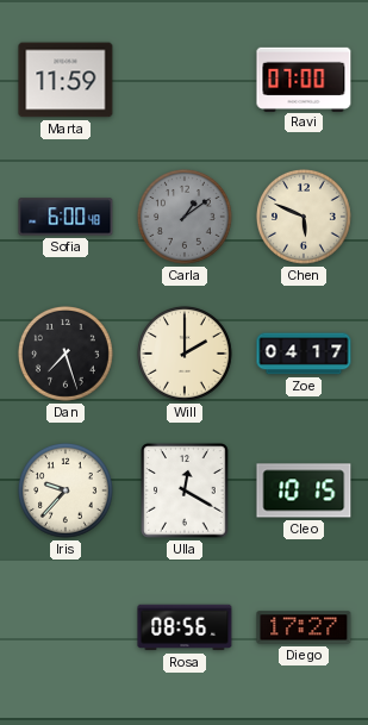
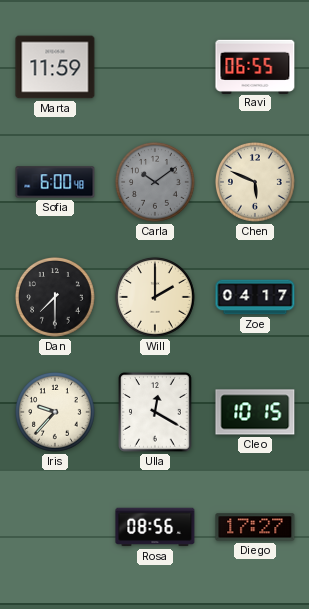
Ravi: 07:00 -> 06:55
Carla: 1:09 -> 10:09
Dan: 7:27 -> 7:30
